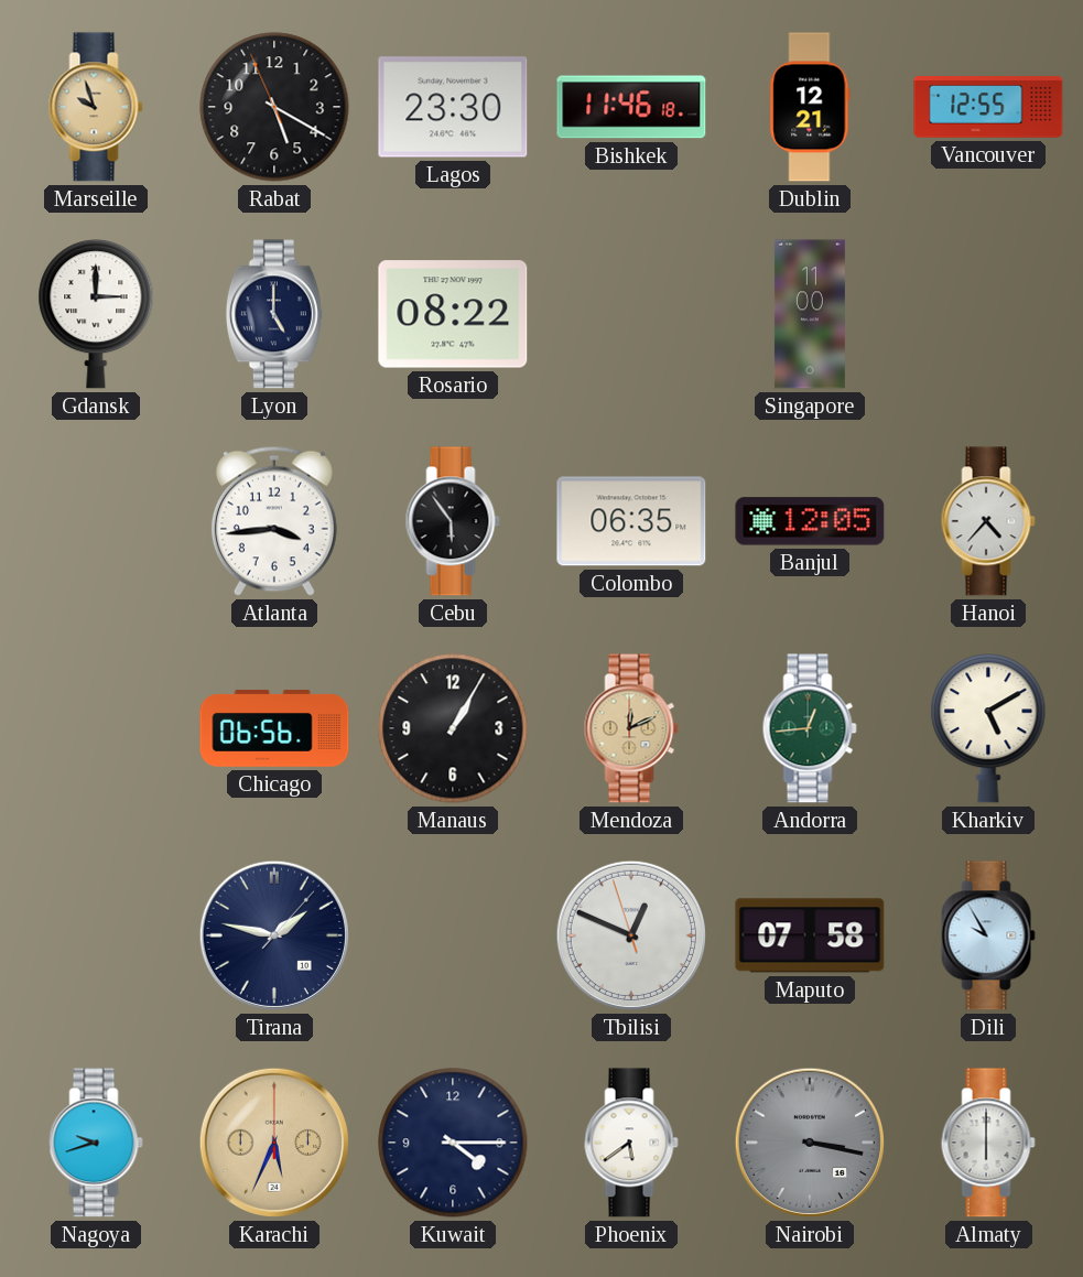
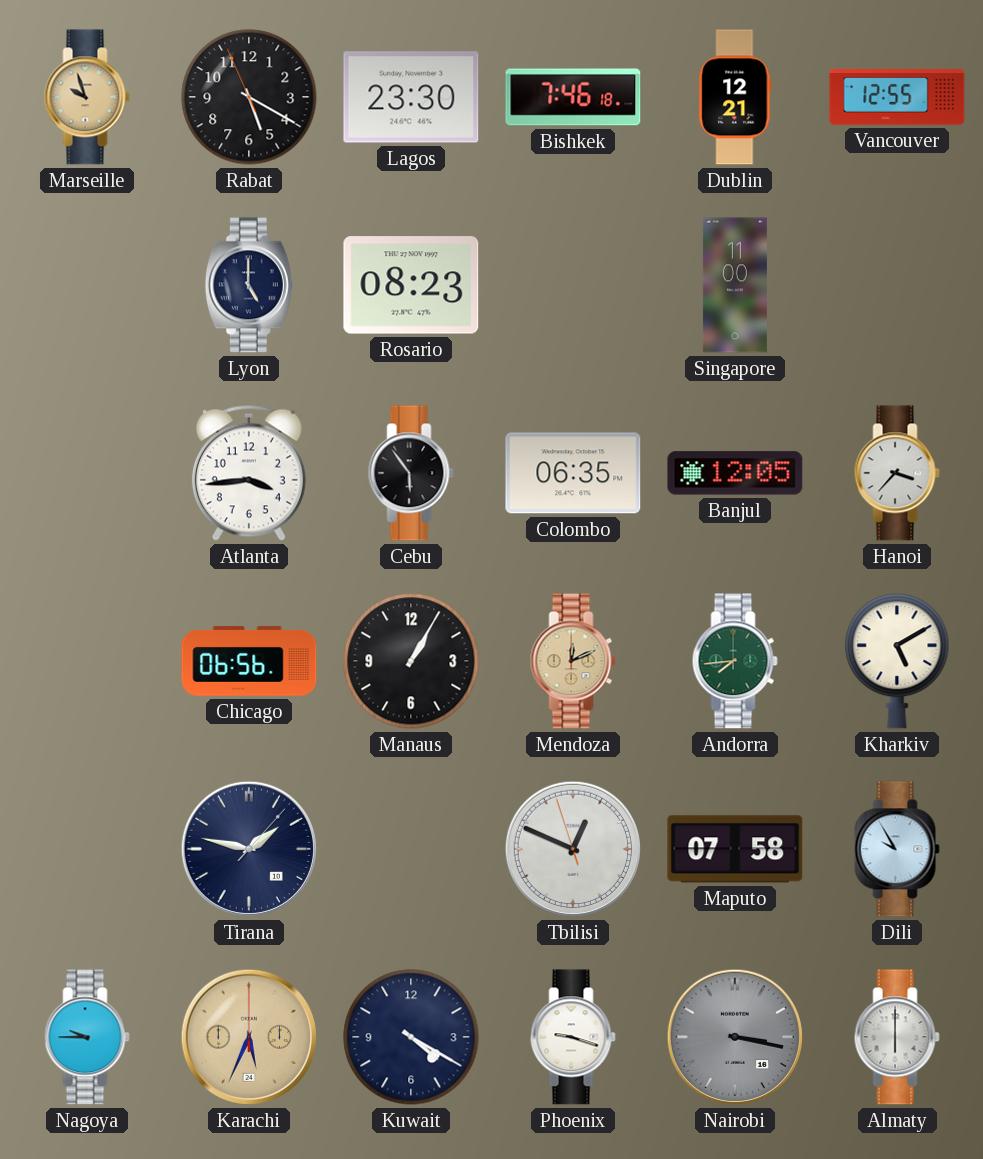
Bishkek: 11:46 -> 7:46
Gdansk: 3:00 -> none
Rosario: 08:22 -> 08:23
Hanoi: 4:37 -> 3:37
Andorra: 12:44 -> 7:44
Nagoya: 9:42 -> 9:45
Kuwait: 4:15 -> 4:20
Phoenix: 5:39 -> 9:18
